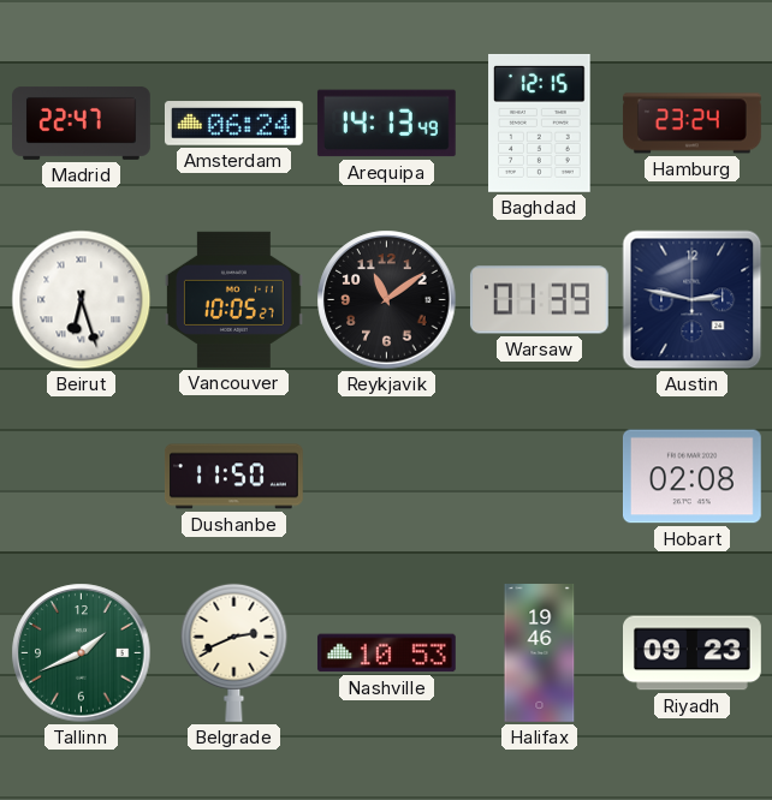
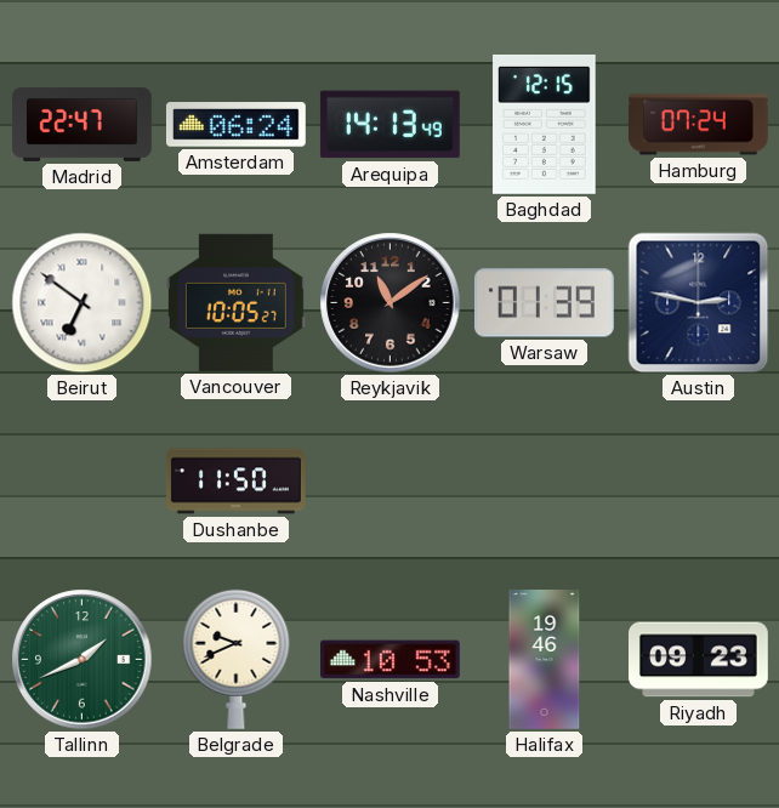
Hamburg: 23:24 -> 07:24
Beirut: 6:27 -> 6:51
Hobart: 02:08 -> none
Belgrade: 2:41 -> 9:41
